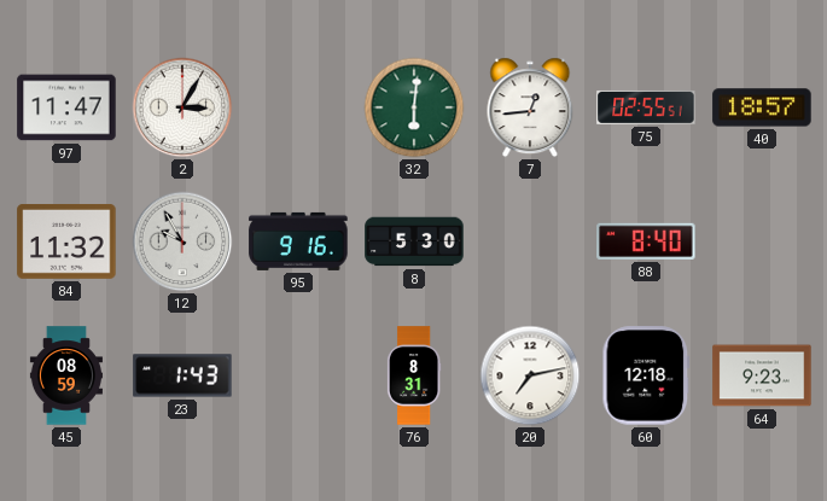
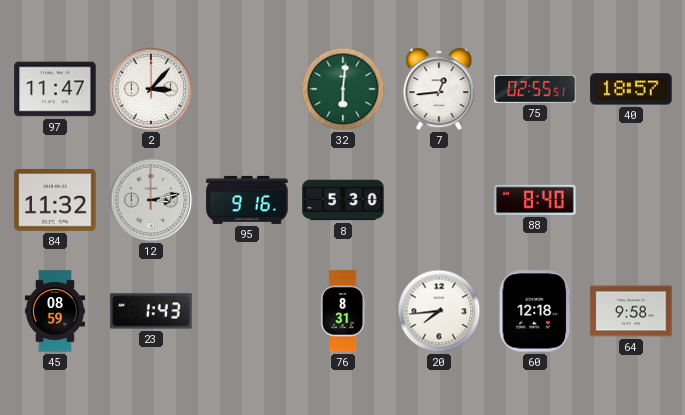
2: 3:05 -> 3:07
12: 9:55 -> 3:13
20: 7:13 -> 7:44
64: 9:23 -> 9:58
